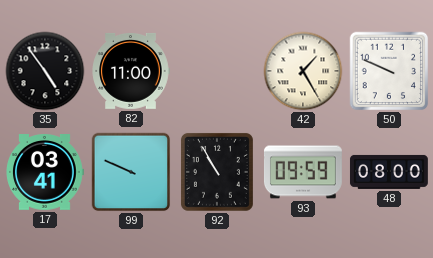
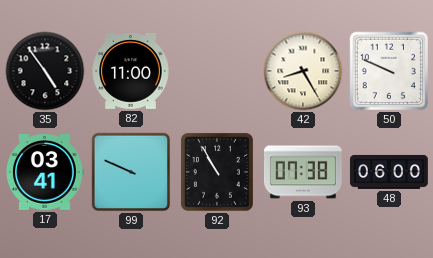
42: 1:25 -> 8:25
93: 09:59 -> 07:38
48: 08:00 -> 06:00
